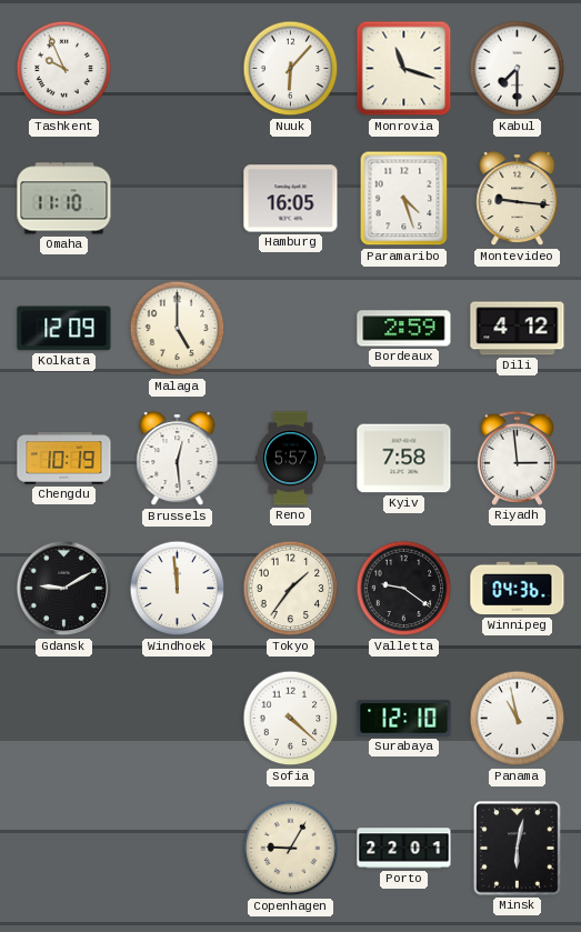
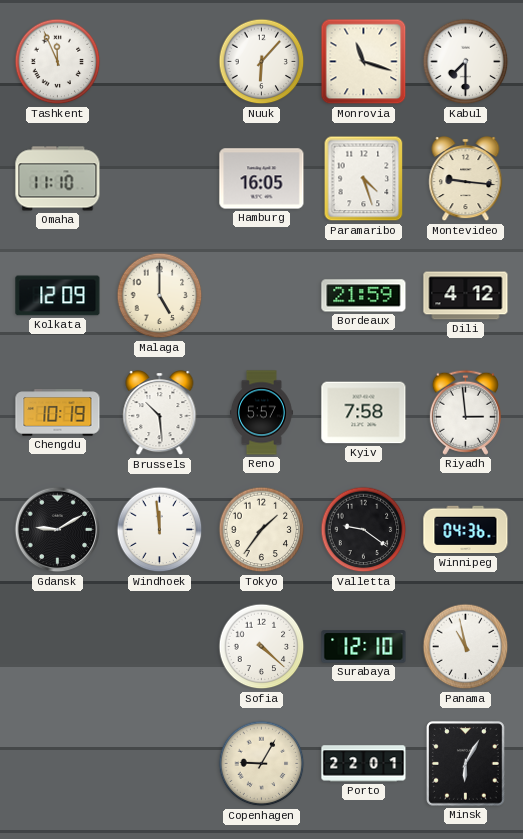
Tashkent: 9:56 -> 11:56
Bordeaux: 2:59 -> 21:59
Brussels: 12:29 -> 10:29
Minsk: 6:02 -> 6:05
